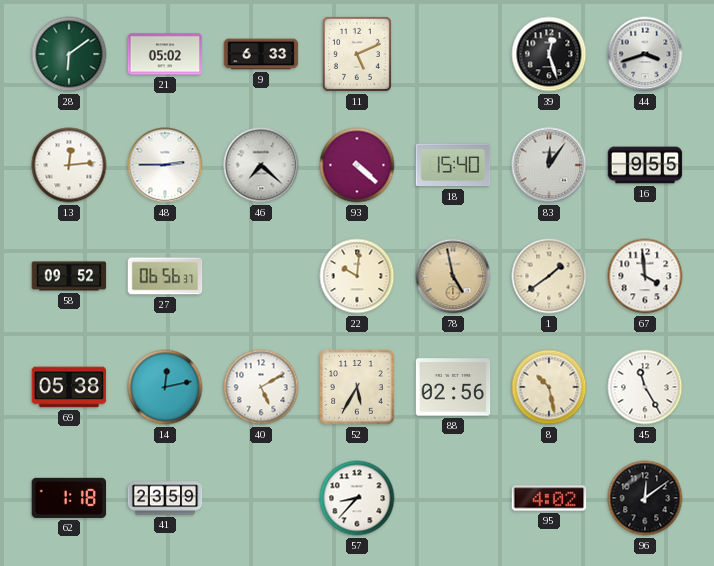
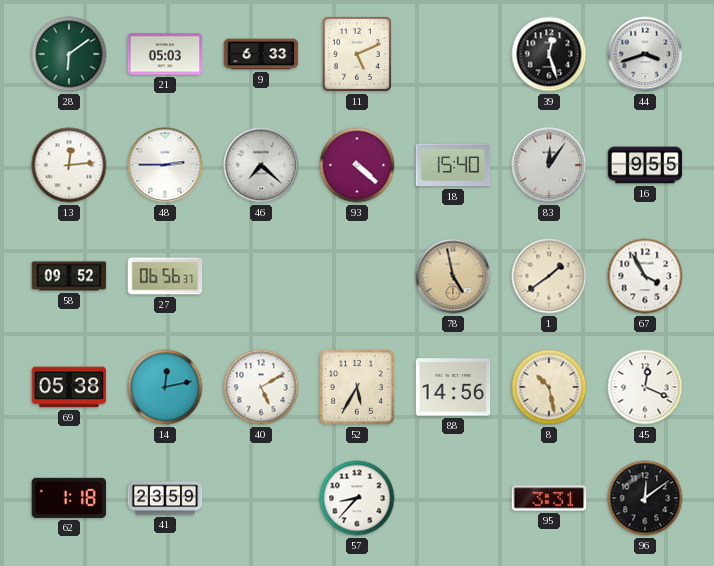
21: 05:02 -> 05:03
22: 10:01 -> none
67: 3:59 -> 3:55
88: 02:56 -> 14:56
45: 11:25 -> 12:19
95: 4:02 -> 3:31
